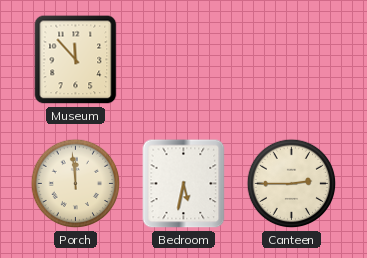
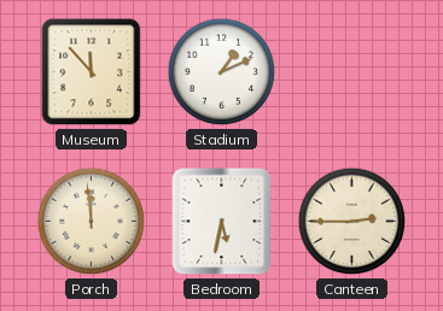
Stadium: none -> 1:11
